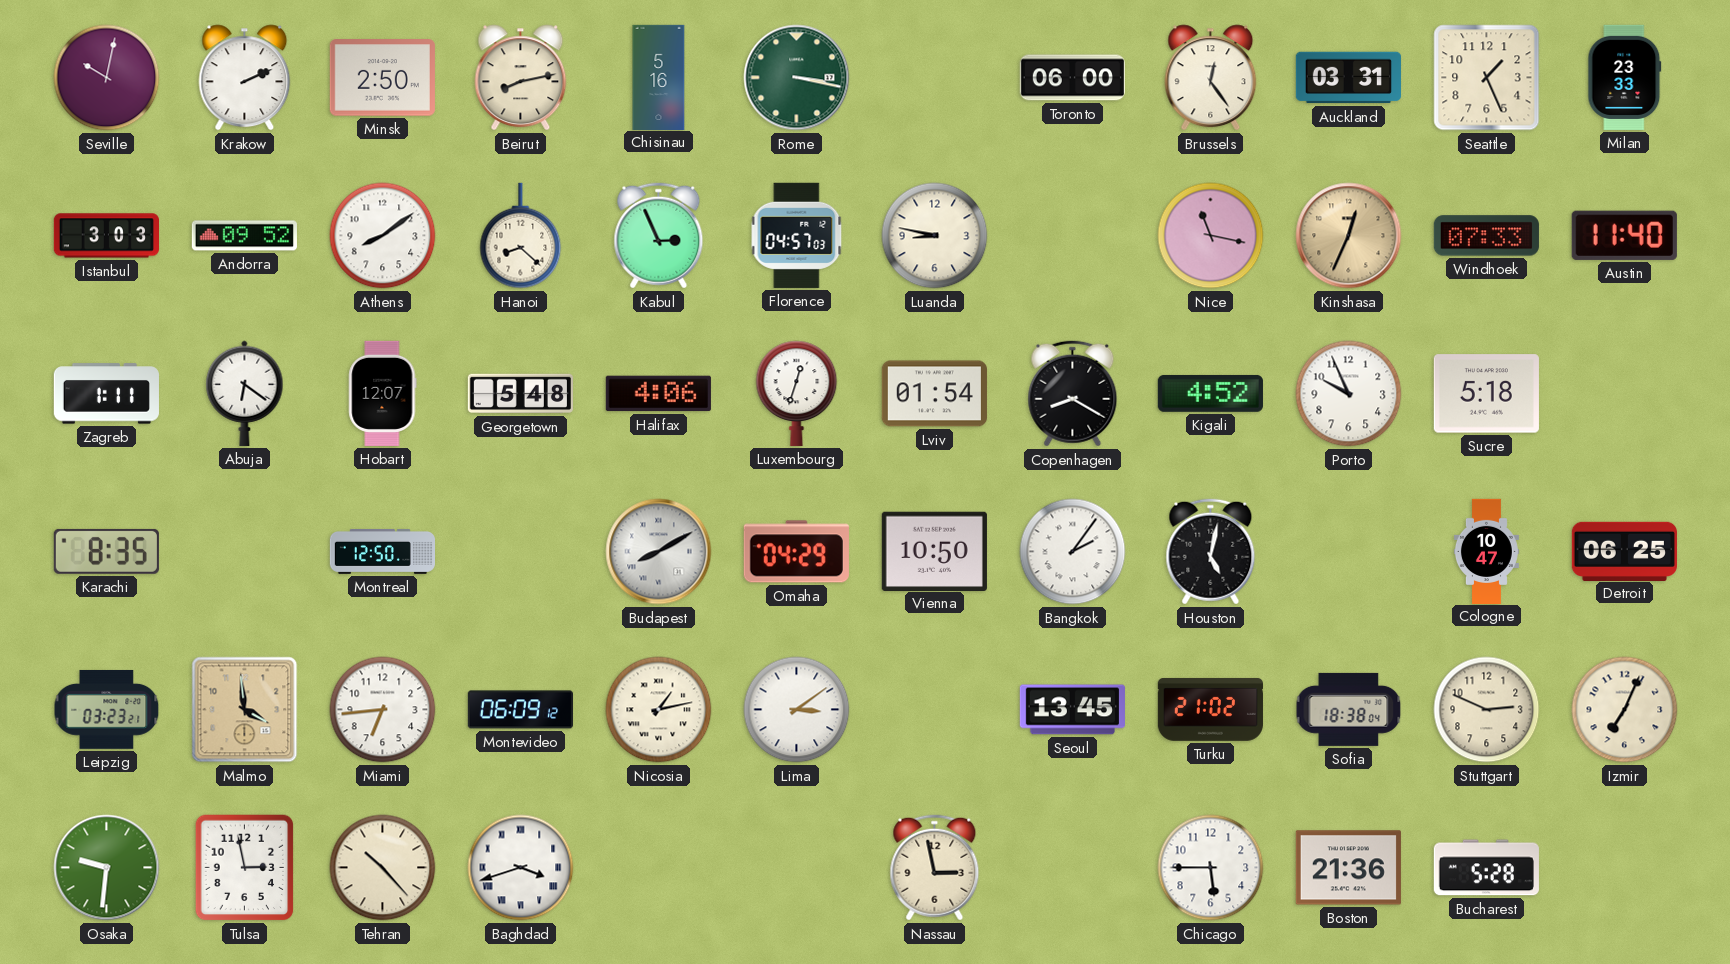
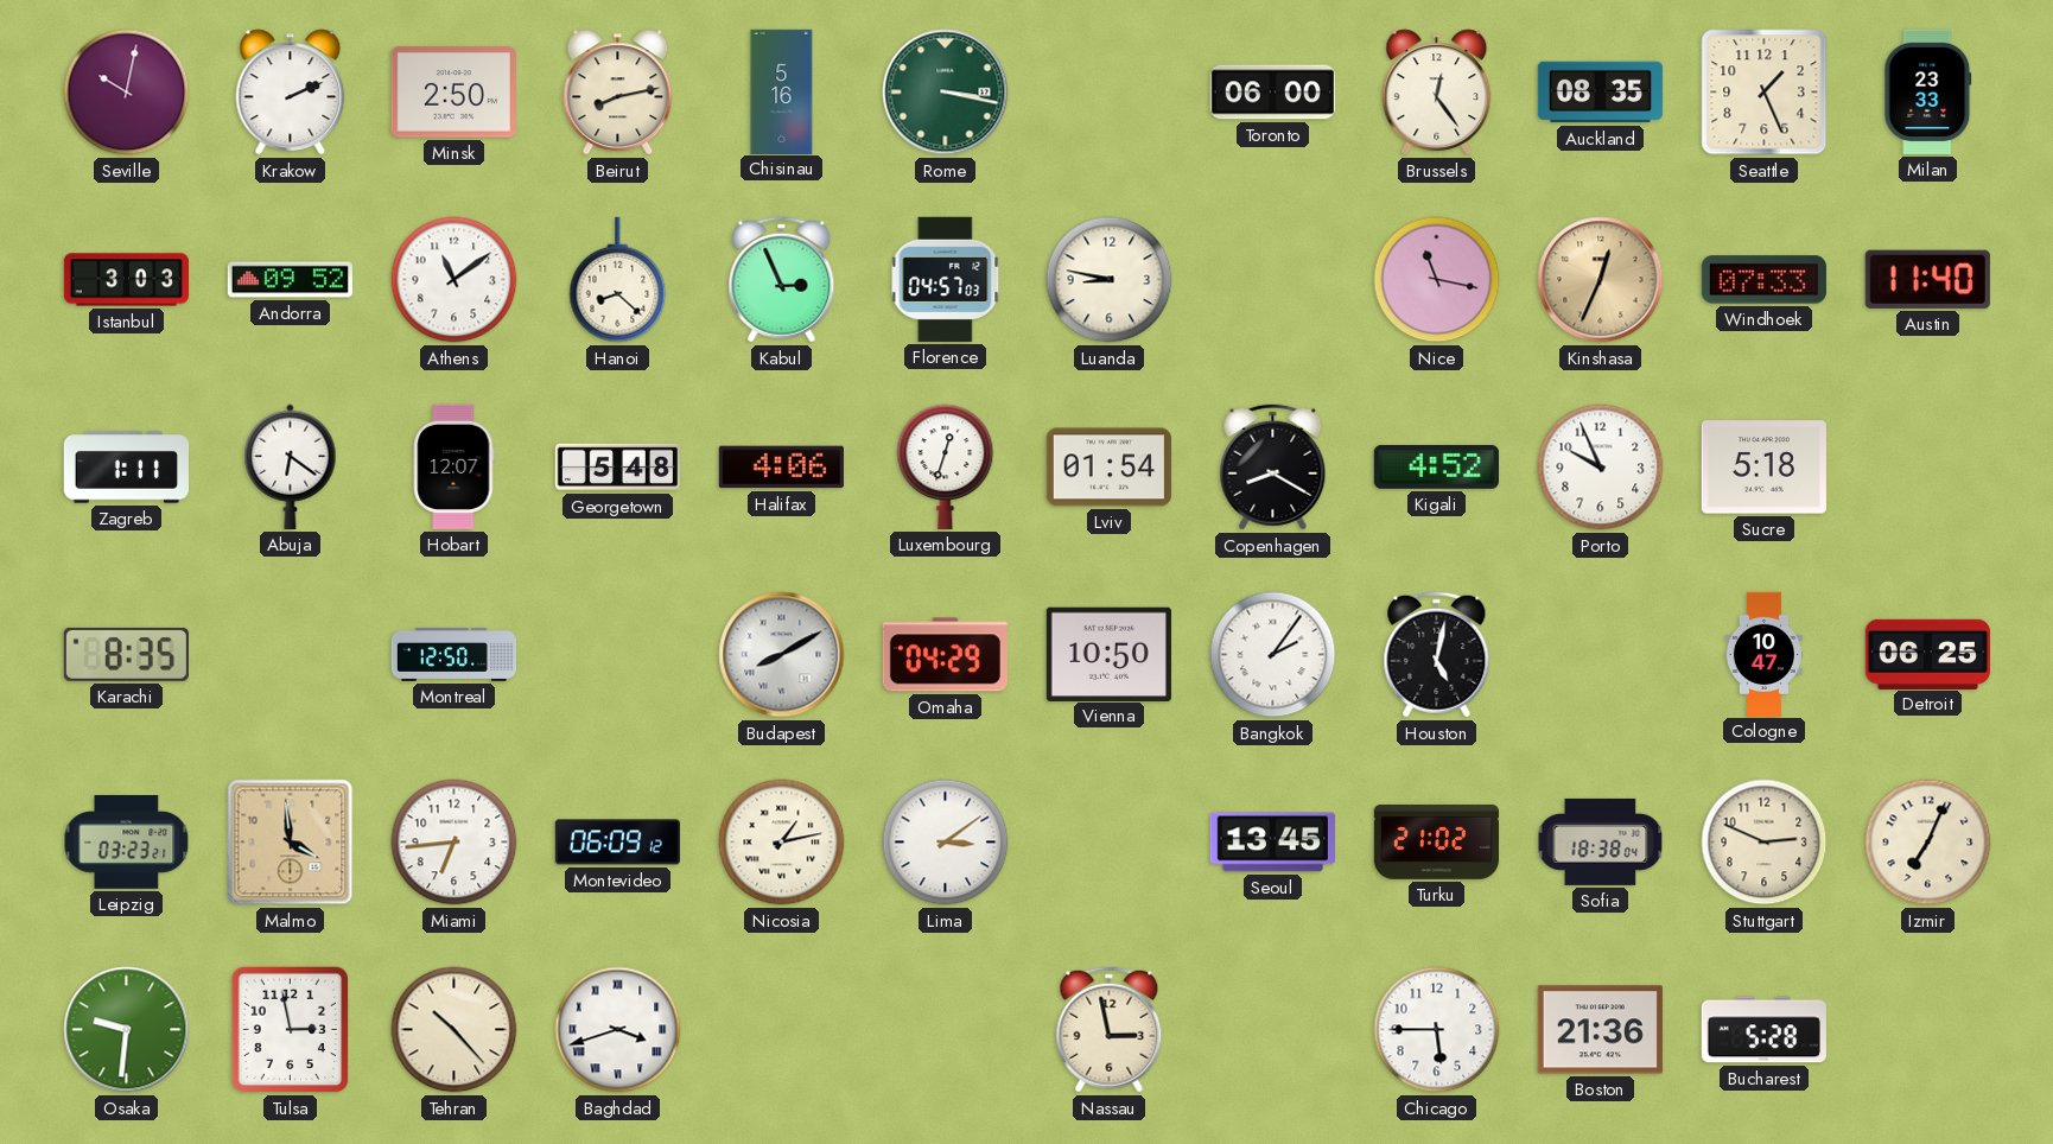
Auckland: 03:31 -> 08:35
Athens: 8:09 -> 11:09
